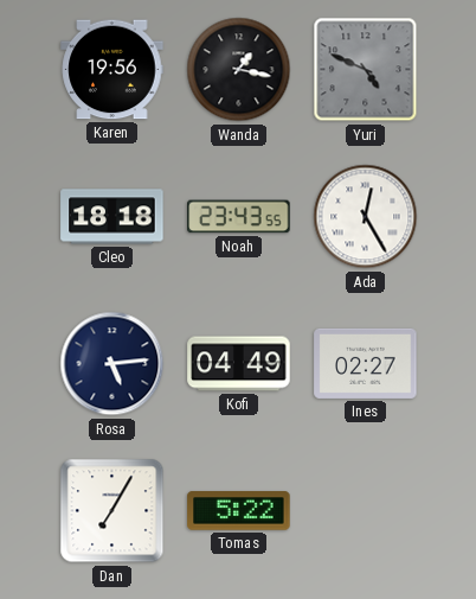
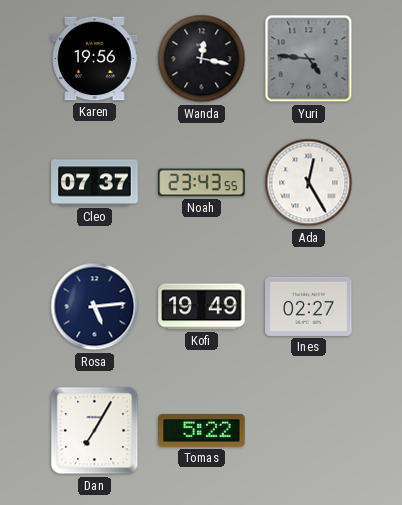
Wanda: 1:17 -> 12:17
Yuri: 4:49 -> 4:46
Cleo: 18:18 -> 07:37
Kofi: 04:49 -> 19:49
